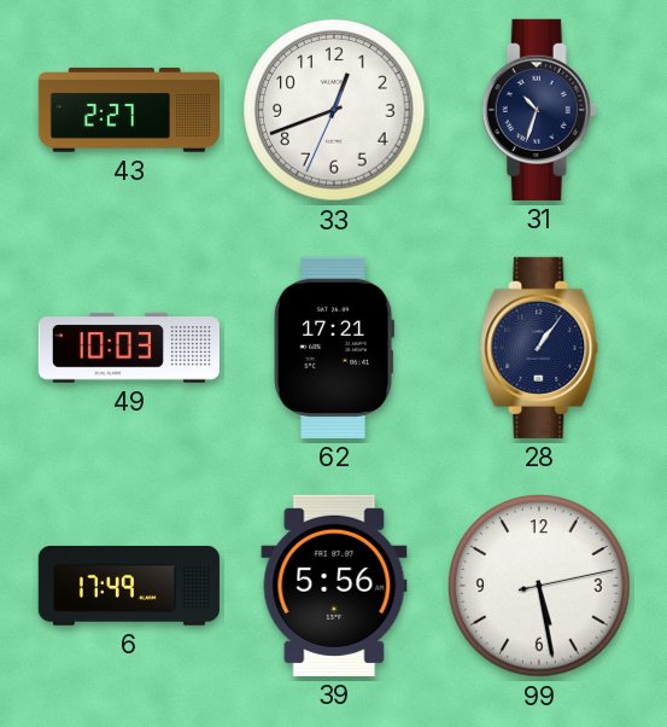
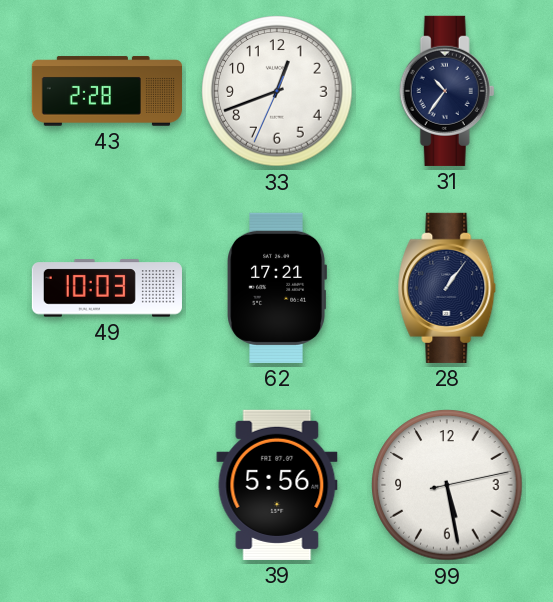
43: 2:27 -> 2:28
31: 10:33 -> 10:36
6: 17:49 -> none
